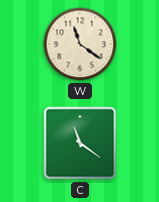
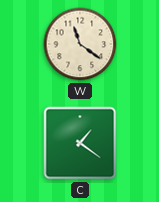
C: 11:21 -> 1:21
